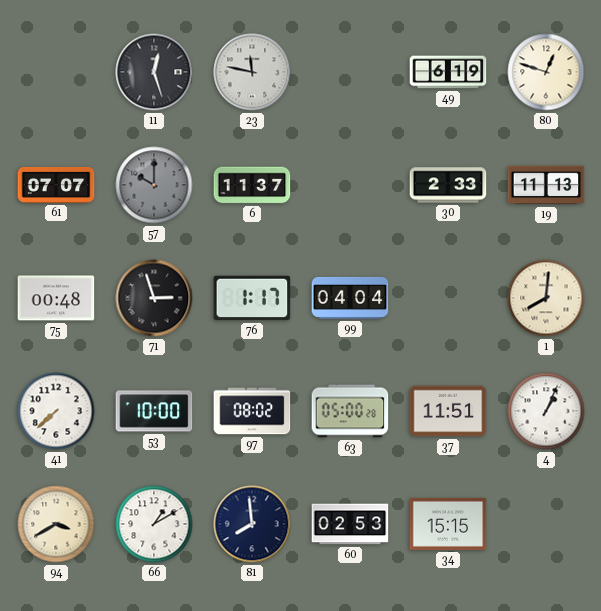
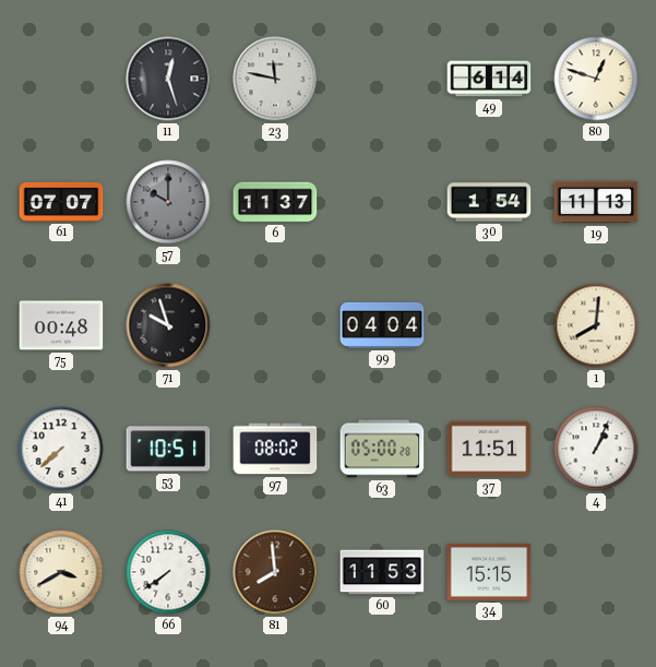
49: 6:19 -> 6:14
30: 2:33 -> 1:54
71: 2:57 -> 9:57
76: 1:17 -> none
53: 10:00 -> 10:51
66: 1:10 -> 7:39
81 dial: navy -> brown
60: 02:53 -> 11:53
